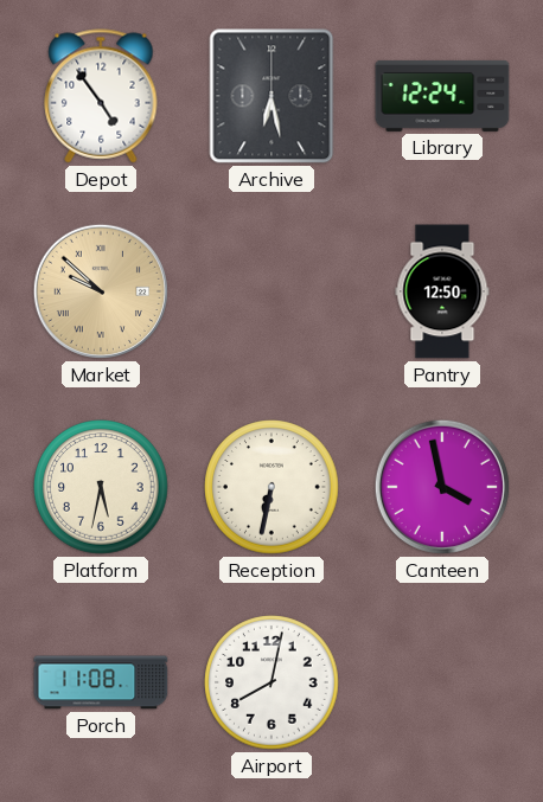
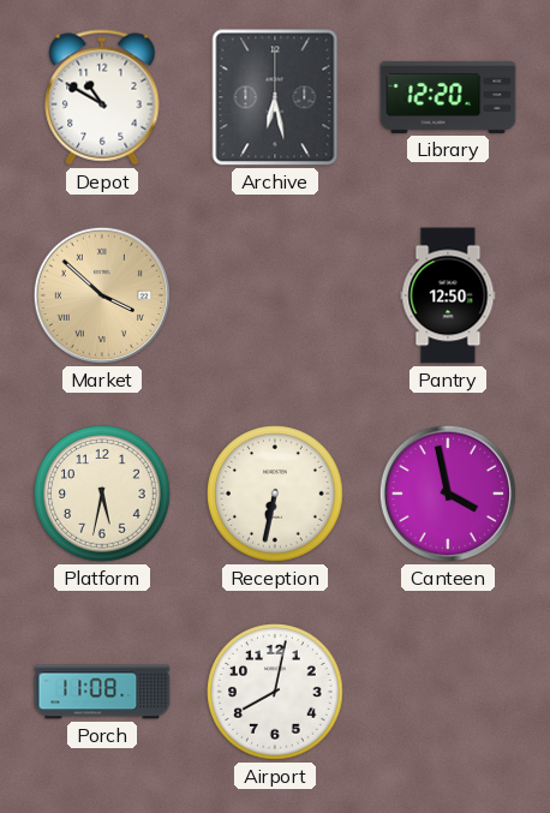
Depot: 4:54 -> 10:50
Library: 12:24 -> 12:20
Market: 9:52 -> 3:52
